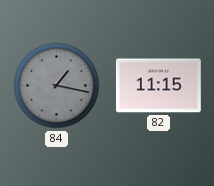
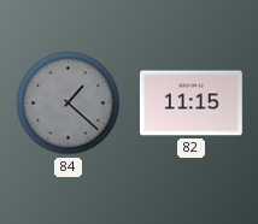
84: 1:17 -> 1:22
